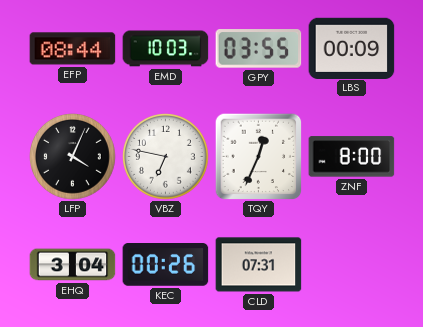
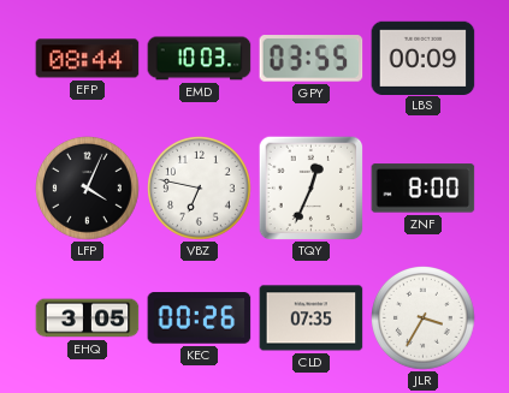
EHQ: 3:04 -> 3:05
CLD: 07:31 -> 07:35
JLR: none -> 3:35
